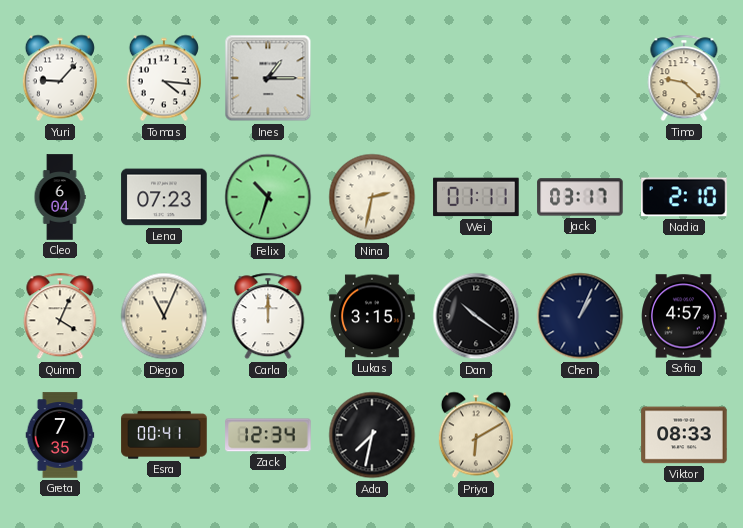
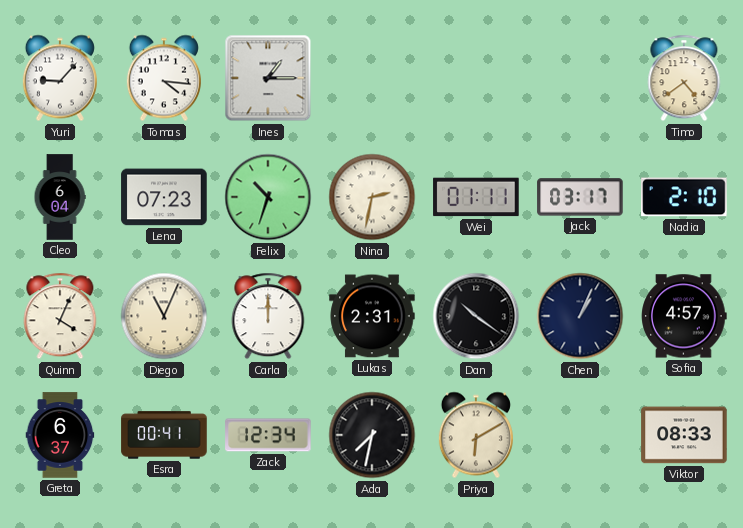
Timo: 9:22 -> 4:39
Lukas: 3:15 -> 2:31
Greta: 7:35 -> 6:37
